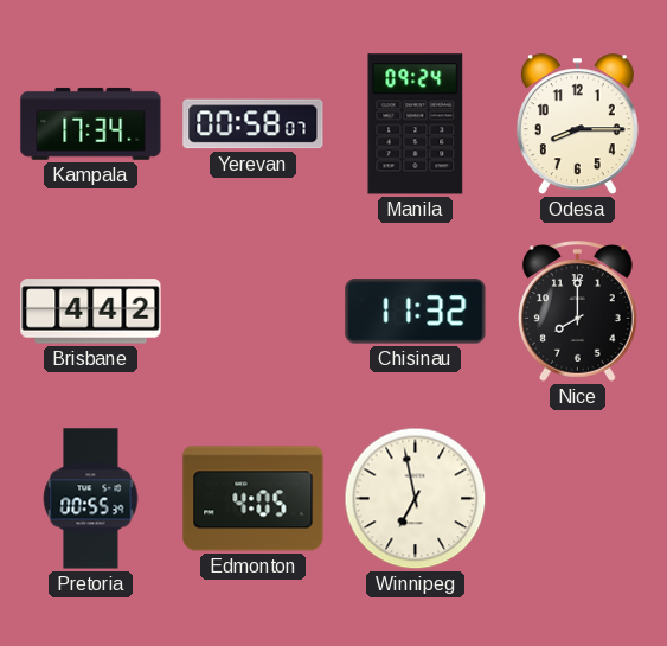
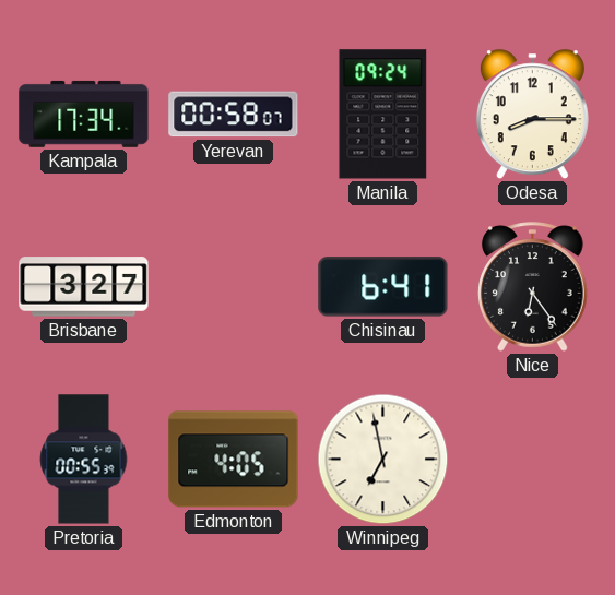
Brisbane: 4:42 -> 3:27
Chisinau: 11:32 -> 6:41
Nice: 8:00 -> 6:24
